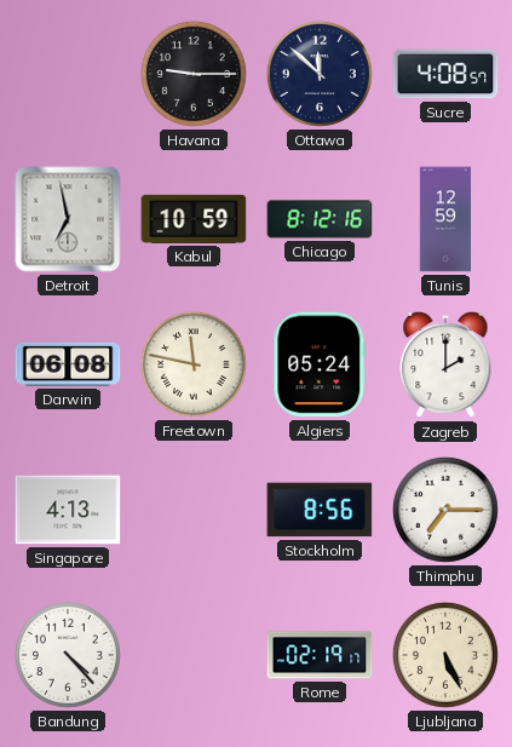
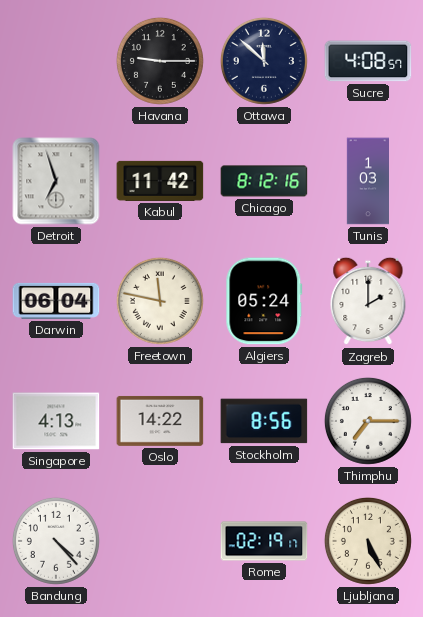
Detroit: 6:58 -> 6:57
Kabul: 10:59 -> 11:42
Tunis: 12:59 -> 1:03
Darwin: 06:08 -> 06:04
Oslo: none -> 14:22
